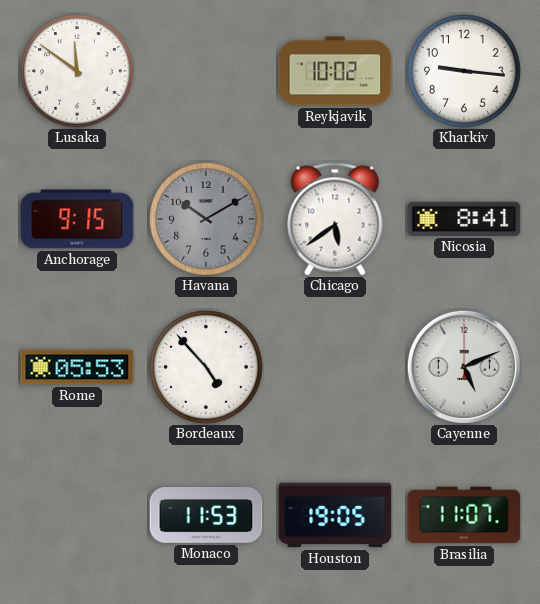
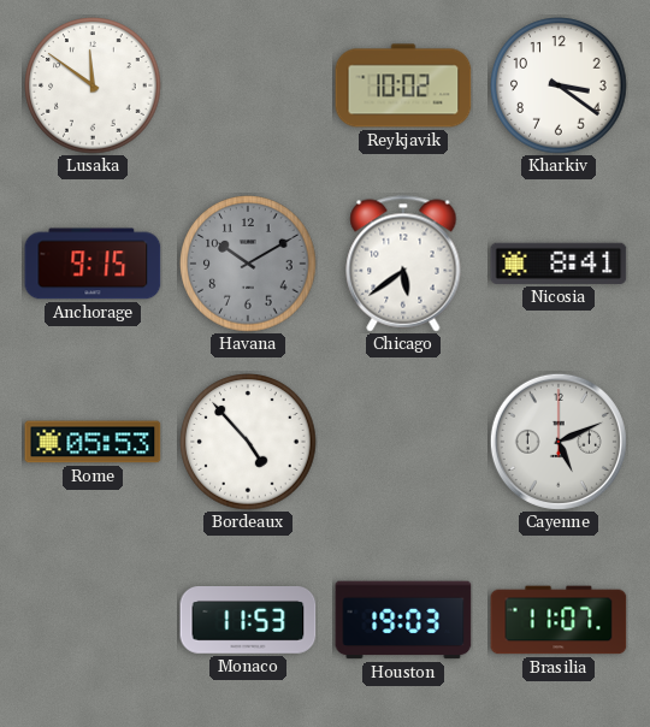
Kharkiv: 9:16 -> 3:21
Houston: 19:05 -> 19:03
